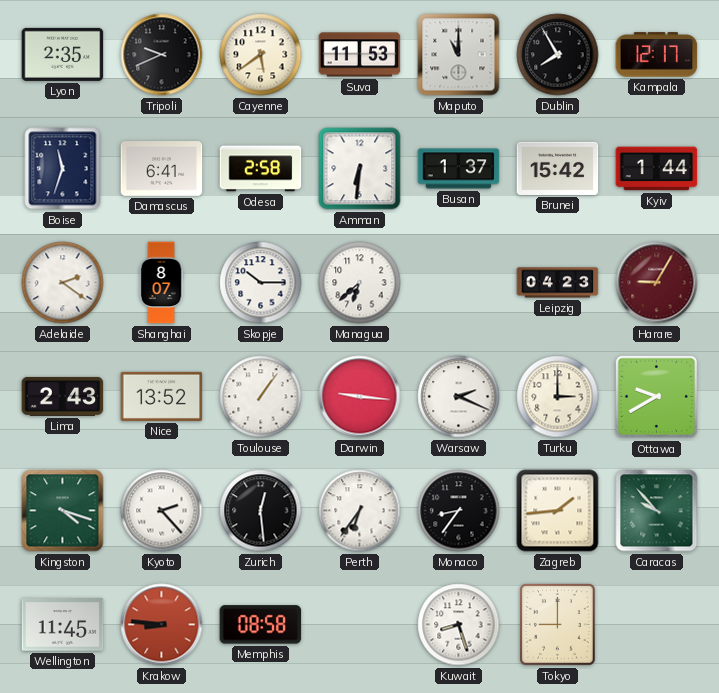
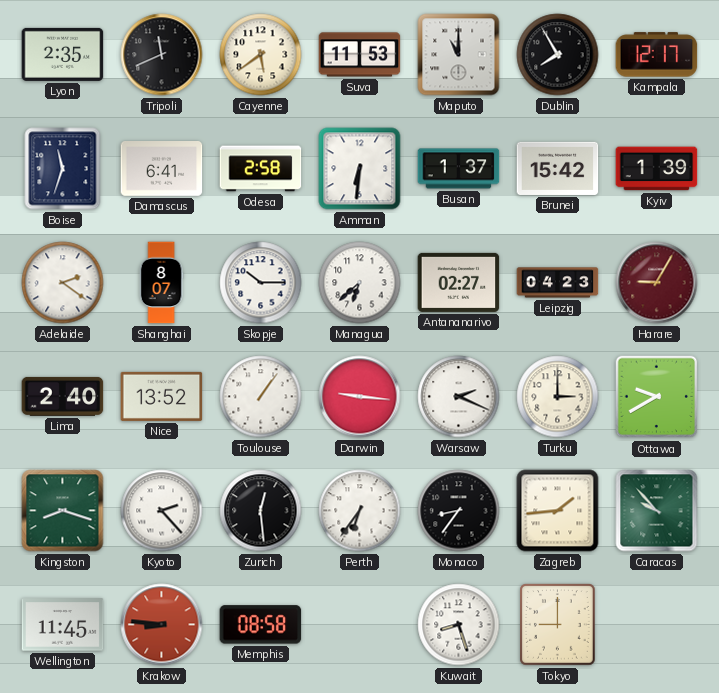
Tripoli: 9:41 -> 11:41
Kyiv: 1:44 -> 1:39
Antananarivo: none -> 02:27
Lima: 2:43 -> 2:40
Kingston: 4:18 -> 8:18
